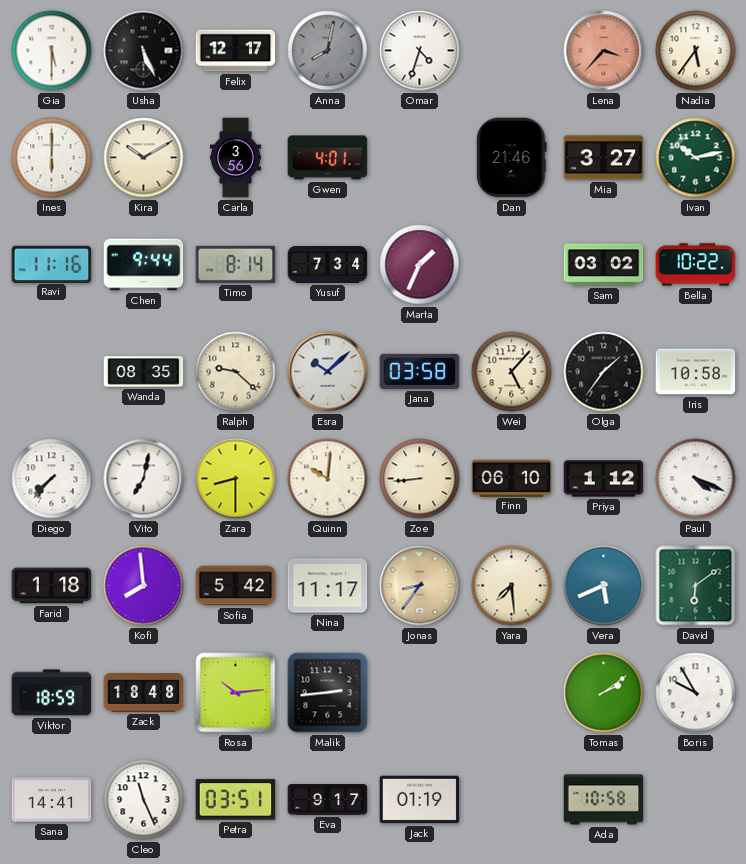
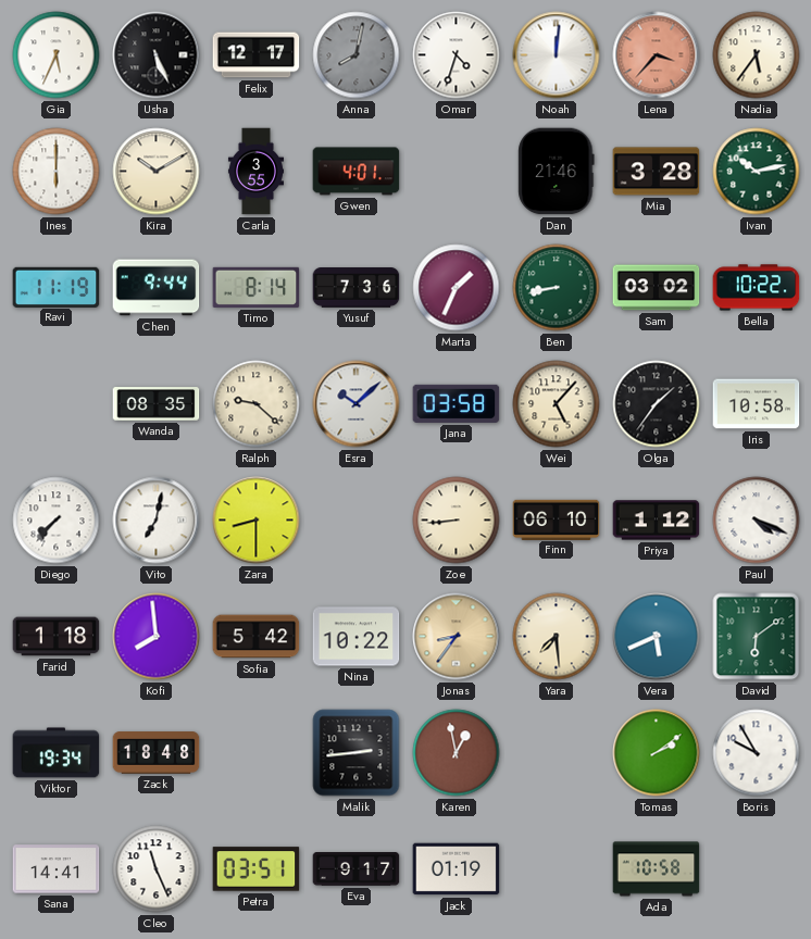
Gia: 5:30 -> 5:34
Noah: none -> 12:01
Carla: 3:56 -> 3:55
Mia: 3:27 -> 3:28
Ravi: 11:16 -> 11:19
Yusuf: 7:34 -> 7:36
Ben: none -> 8:43
Quinn: 10:01 -> none
Nina: 11:17 -> 10:22
Viktor: 18:59 -> 19:34
Rosa: 10:14 -> none
Karen: none -> 12:58
